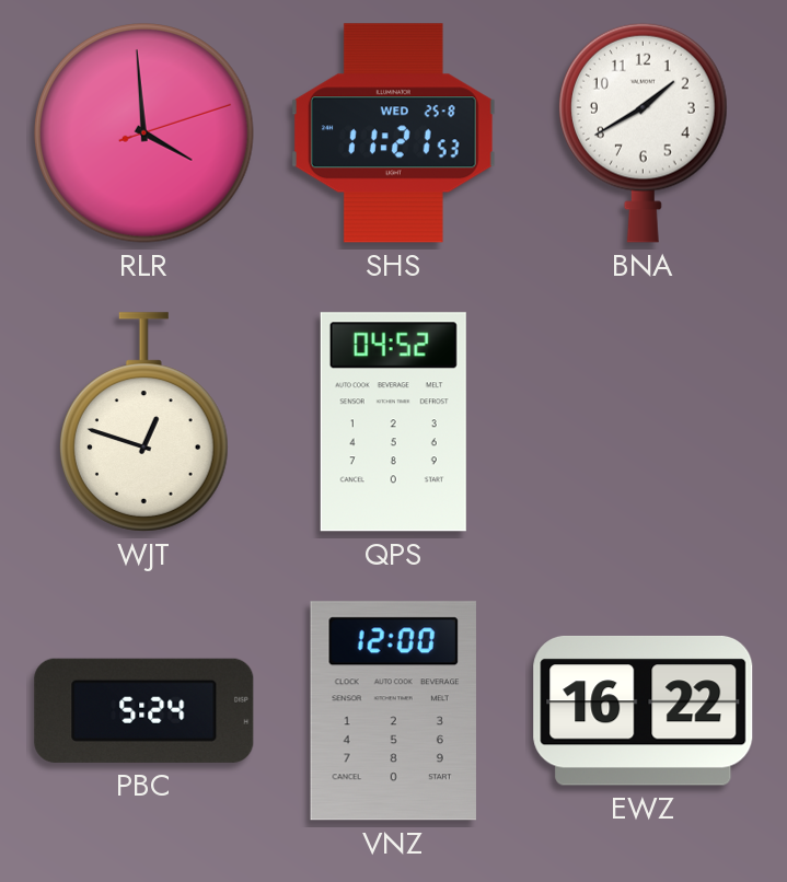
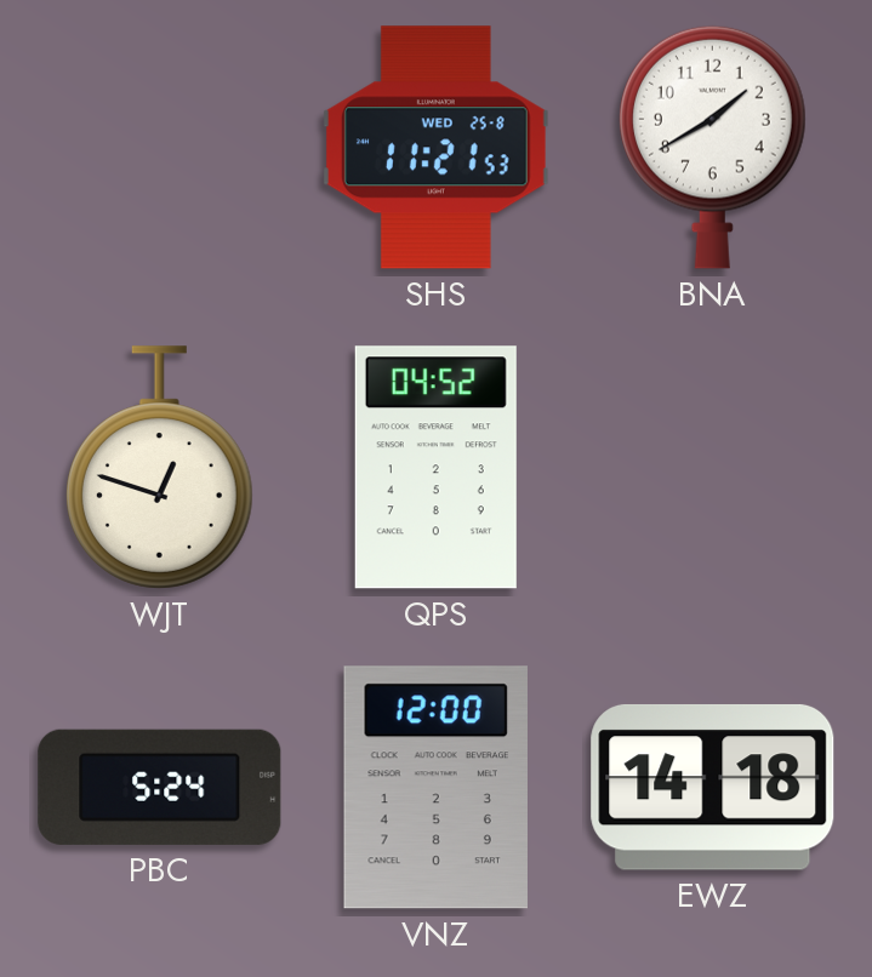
RLR: 3:59 -> none
EWZ: 16:22 -> 14:18
